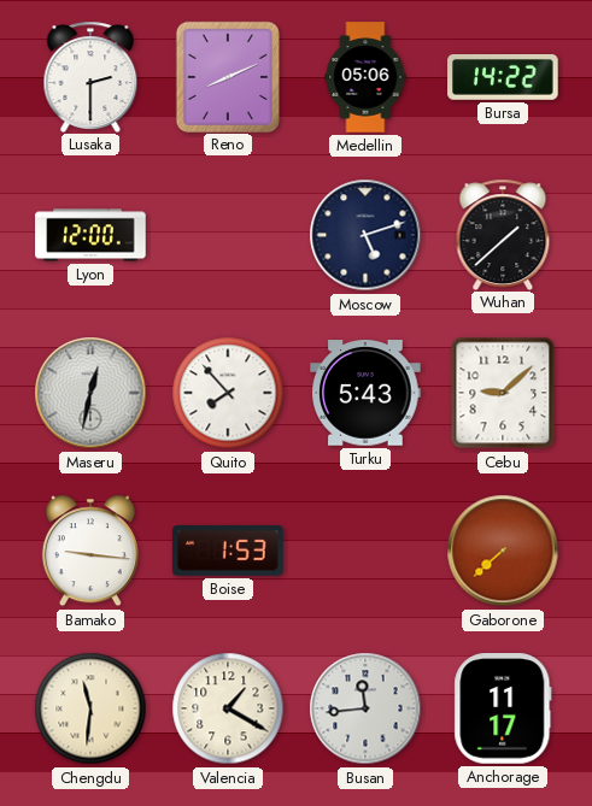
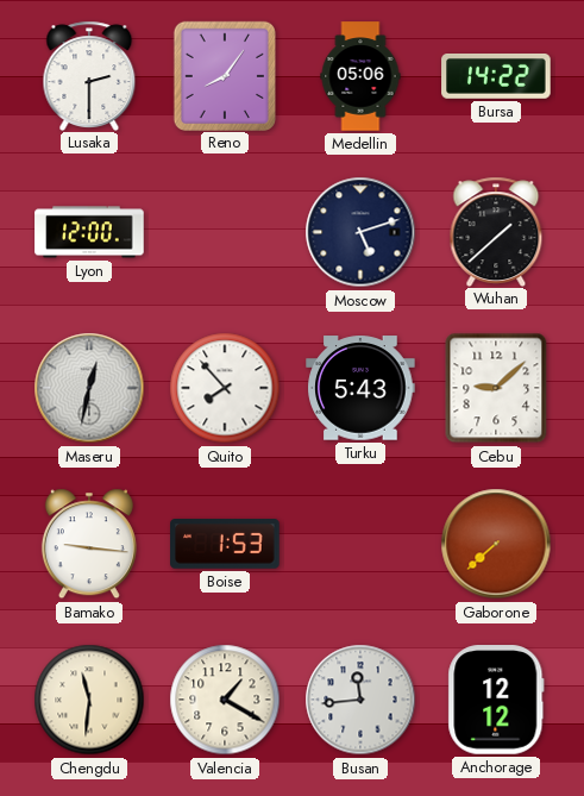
Reno: 8:11 -> 8:06
Anchorage: 11:17 -> 12:12
